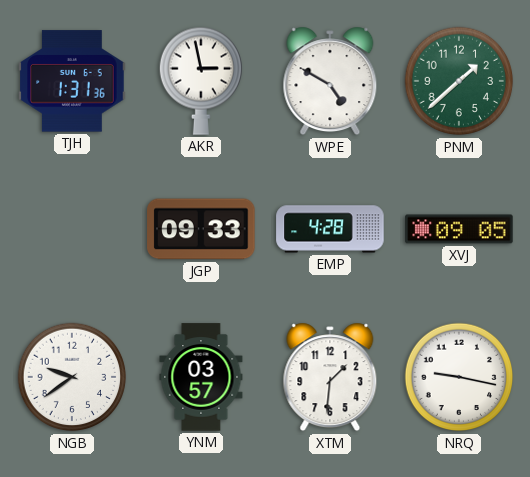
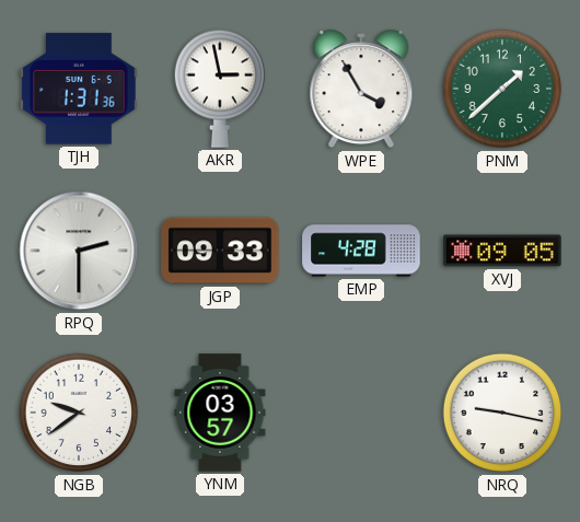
WPE: 4:50 -> 3:55
RPQ: none -> 2:30
XTM: 1:31 -> none
